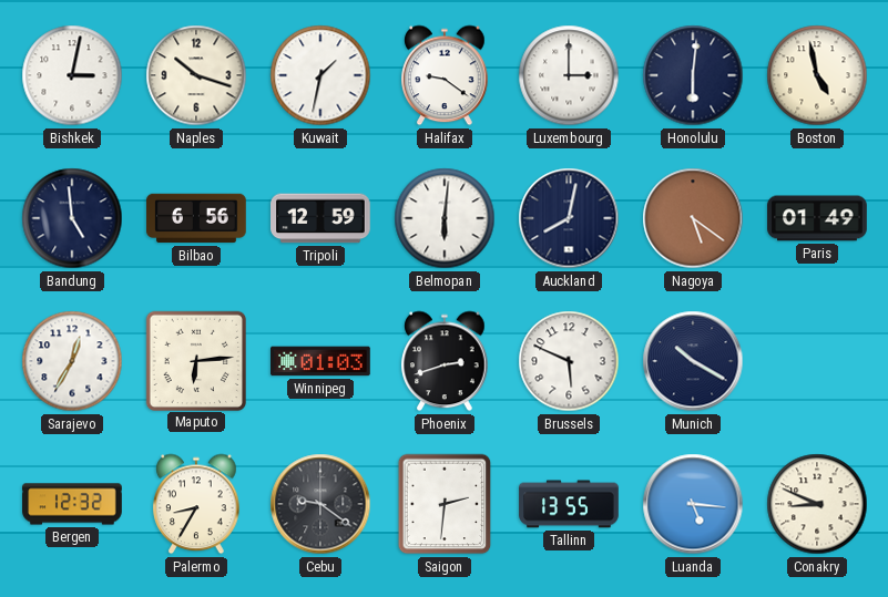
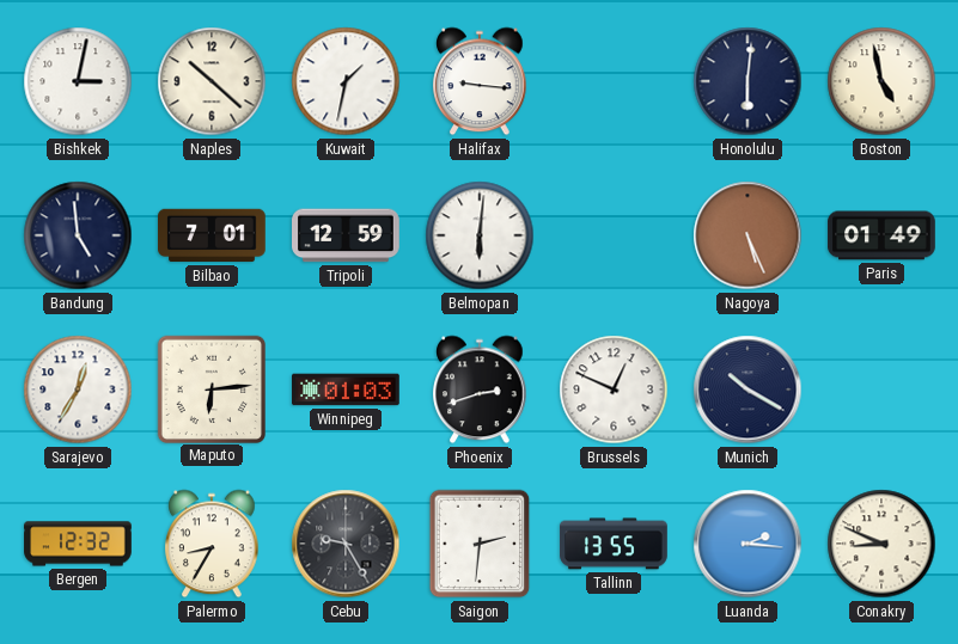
Naples: 10:18 -> 10:22
Halifax: 9:21 -> 9:16
Luxembourg: 3:00 -> none
Bilbao: 6:56 -> 7:01
Auckland: 8:02 -> none
Nagoya: 5:21 -> 5:26
Brussels: 5:49 -> 12:49
Cebu: 9:21 -> 9:25
Luanda: 5:16 -> 2:16
